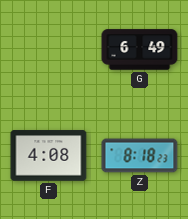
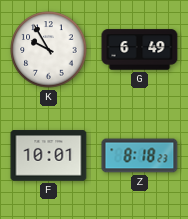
K: none -> 9:55
F: 4:08 -> 10:01
